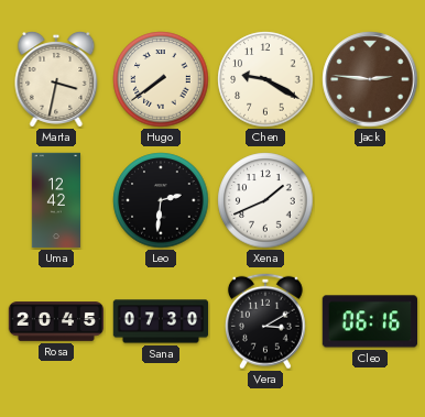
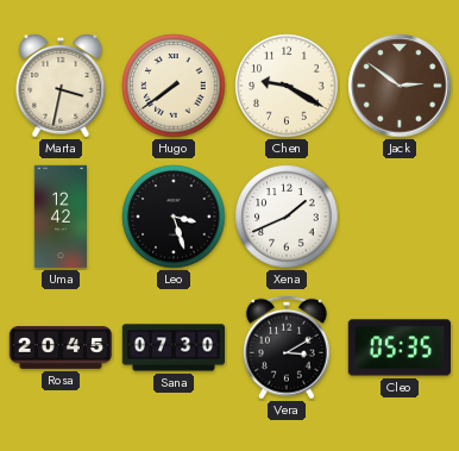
Jack: 2:46 -> 2:51
Leo: 2:31 -> 3:27
Cleo: 06:16 -> 05:35
